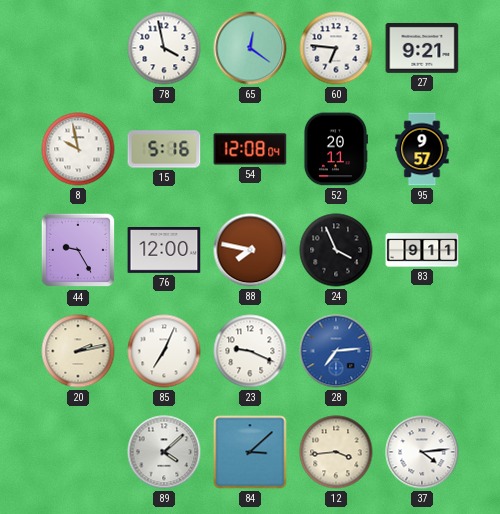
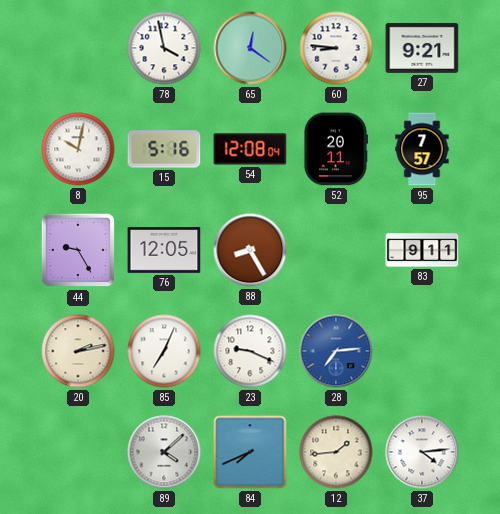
60: 6:46 -> 8:46
8: 9:58 -> 10:02
95: 9:57 -> 7:57
76: 12:00 -> 12:05
88: 7:47 -> 8:25
24: 3:56 -> none
84: 3:08 -> 7:41
12: 3:44 -> 1:44
